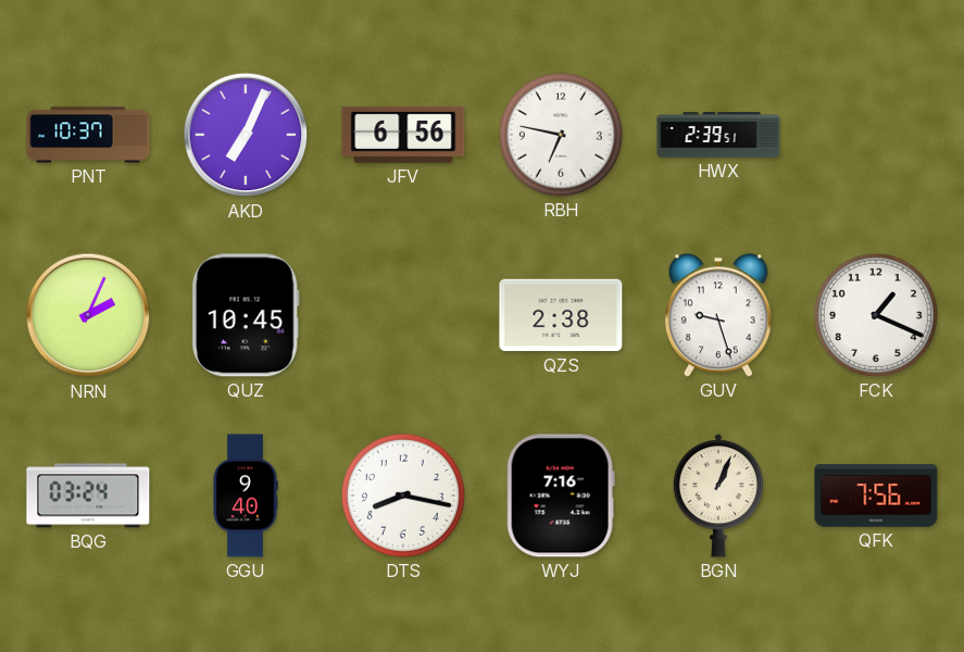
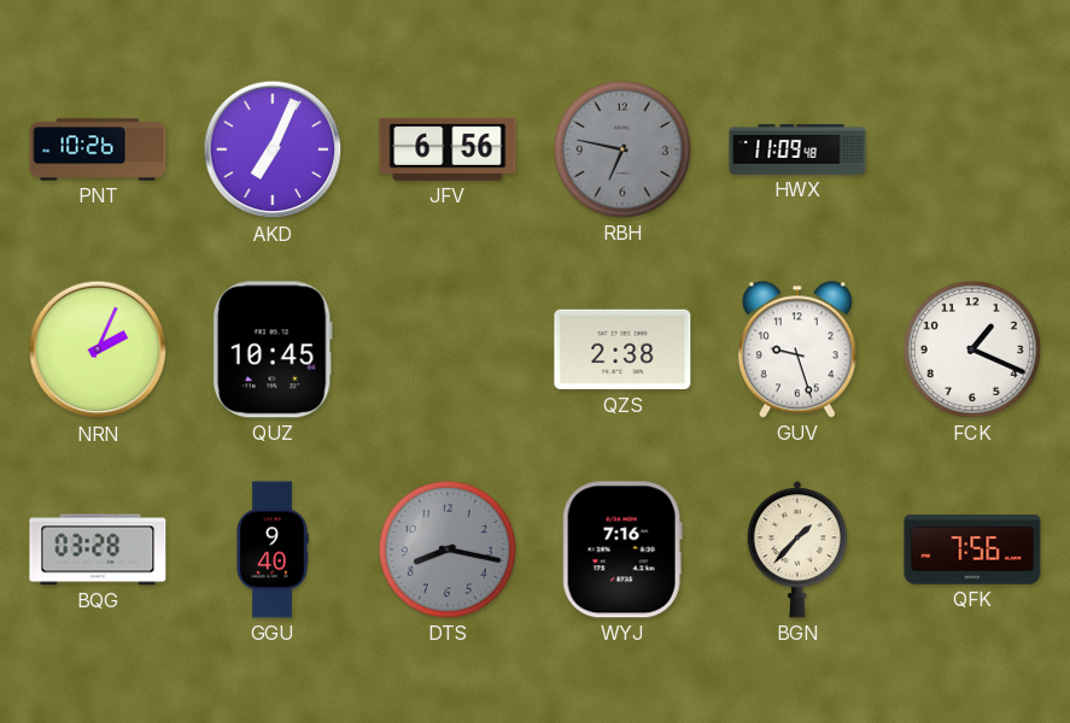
PNT: 10:37 -> 10:26
RBH dial: white -> grey
HWX: 2:39 -> 11:09
BQG: 03:24 -> 03:28
DTS dial: white -> grey
BGN: 1:04 -> 1:37
